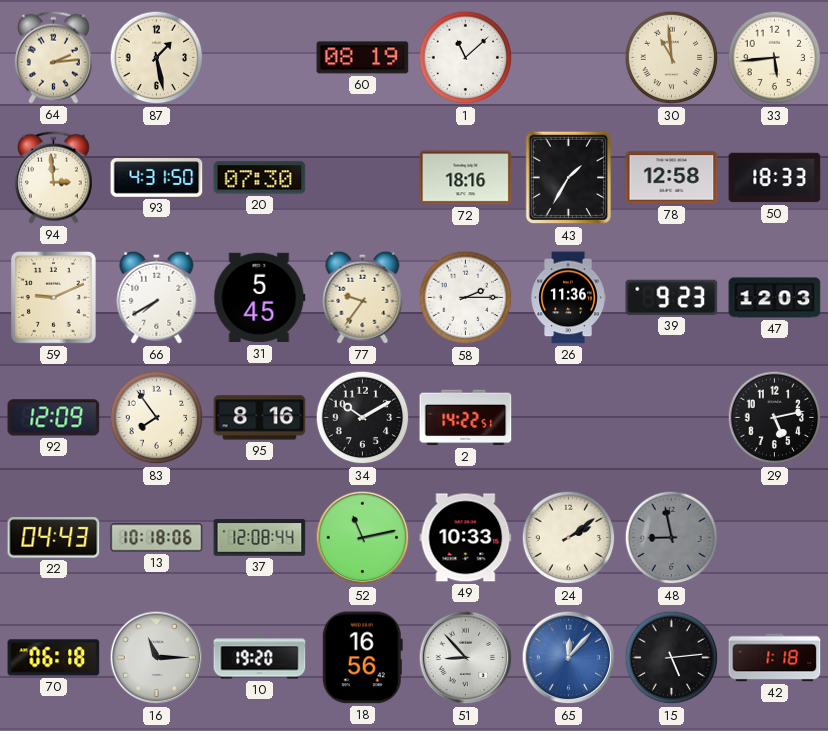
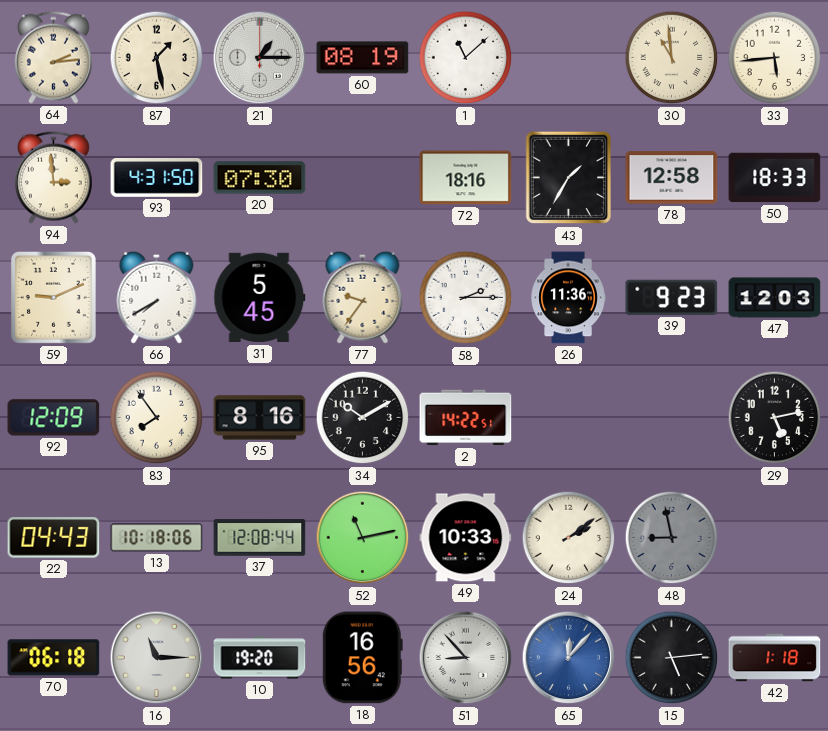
21: none -> 1:15
